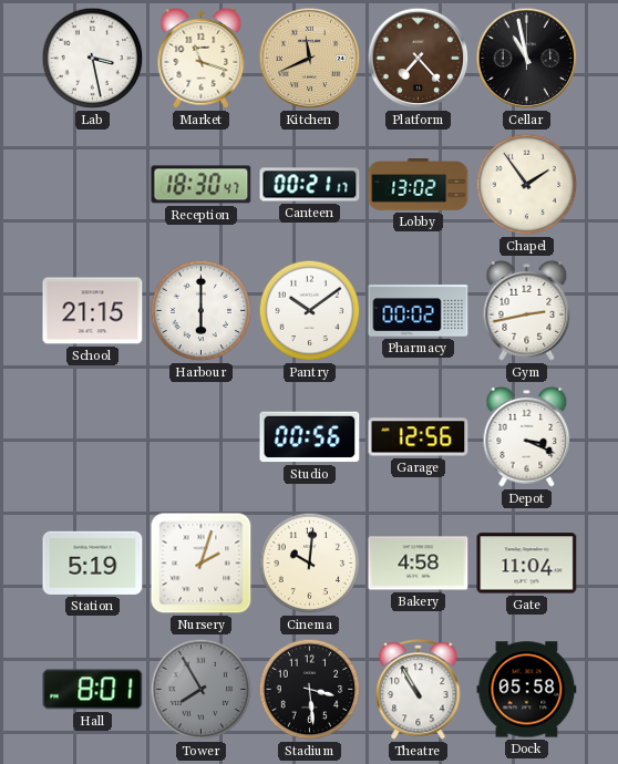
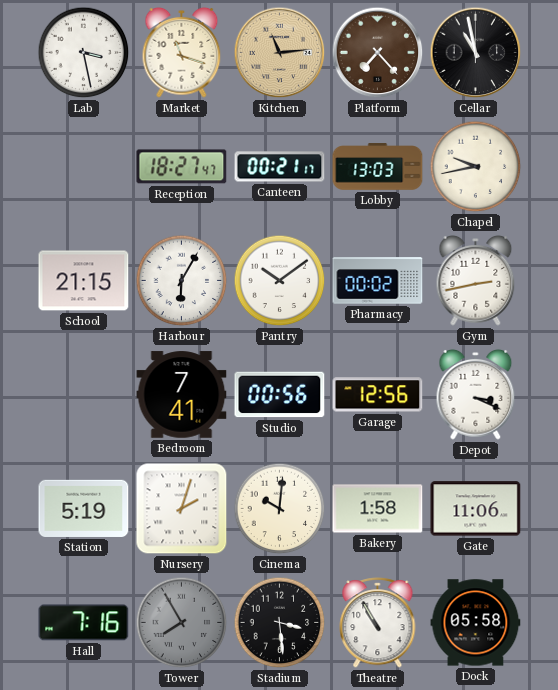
Kitchen: 11:41 -> 11:14
Reception: 18:30 -> 18:27
Lobby: 13:02 -> 13:03
Chapel: 1:54 -> 9:43
Harbour: 6:00 -> 6:05
Bedroom: none -> 7:41
Bakery: 4:58 -> 1:58
Gate: 11:04 -> 11:06
Hall: 8:01 -> 7:16
